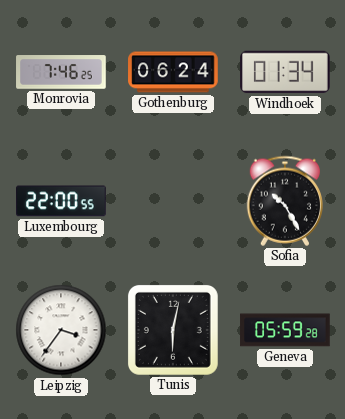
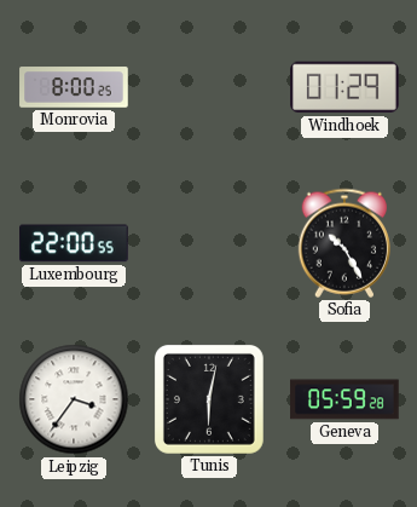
Monrovia: 7:46 -> 8:00
Gothenburg: 06:24 -> none
Windhoek: 01:34 -> 01:29
